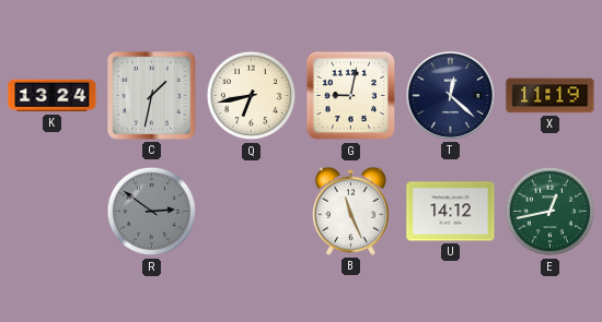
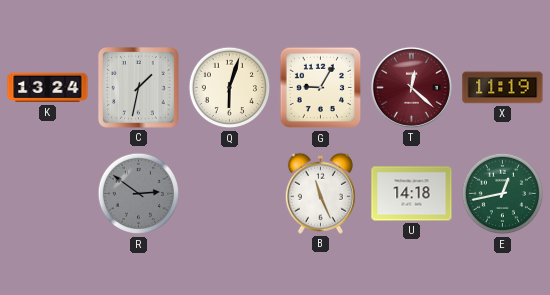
Q: 6:43 -> 6:03
G: 9:02 -> 9:05
T dial: navy -> burgundy
U: 14:12 -> 14:18
